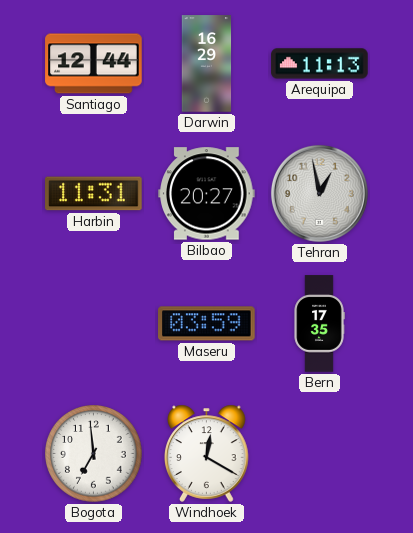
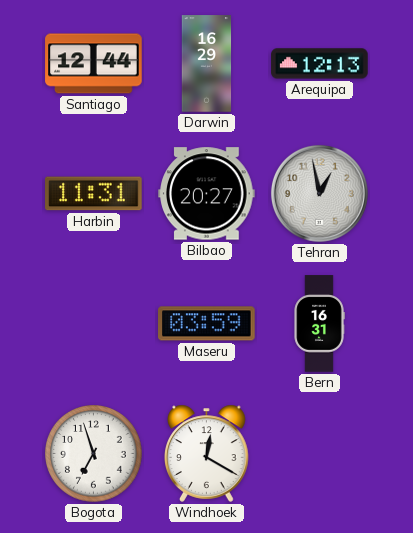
Arequipa: 11:13 -> 12:13
Bern: 17:35 -> 16:31
Bogota: 6:59 -> 6:57
